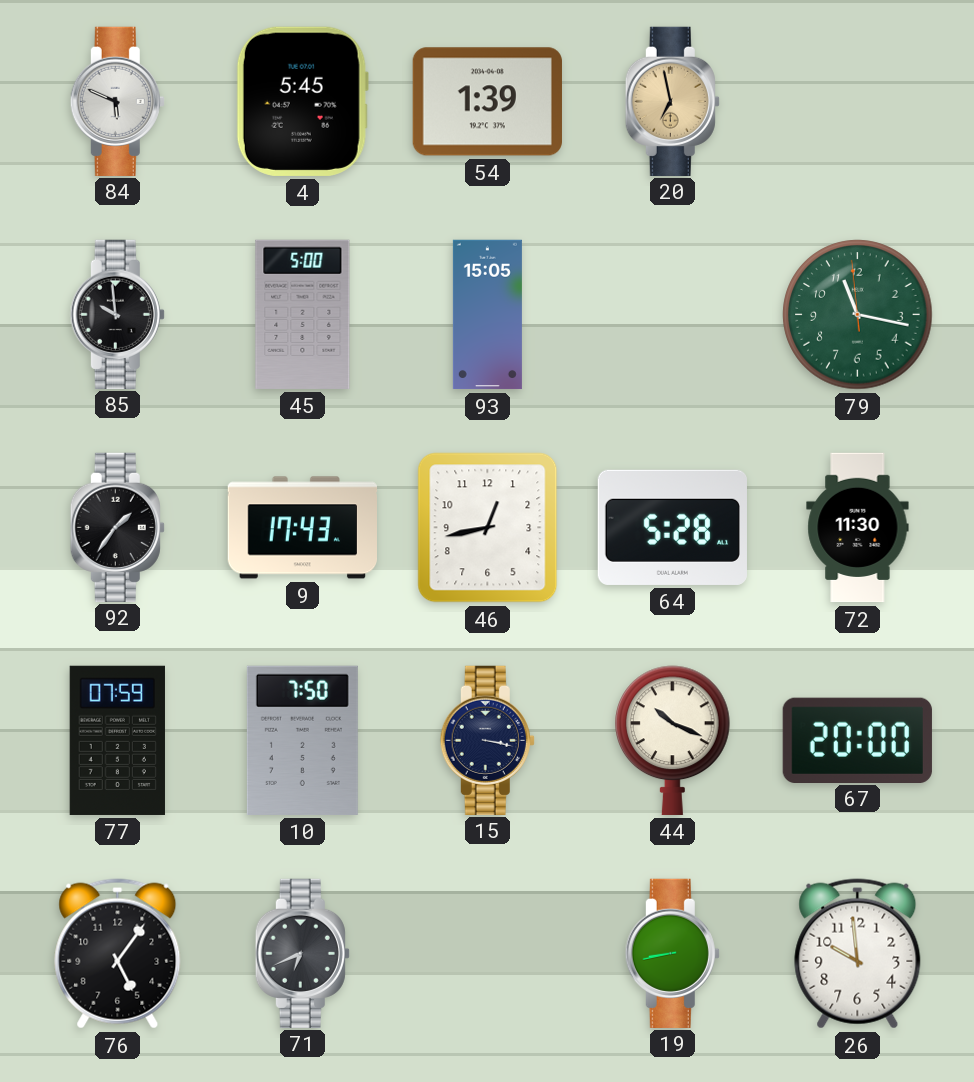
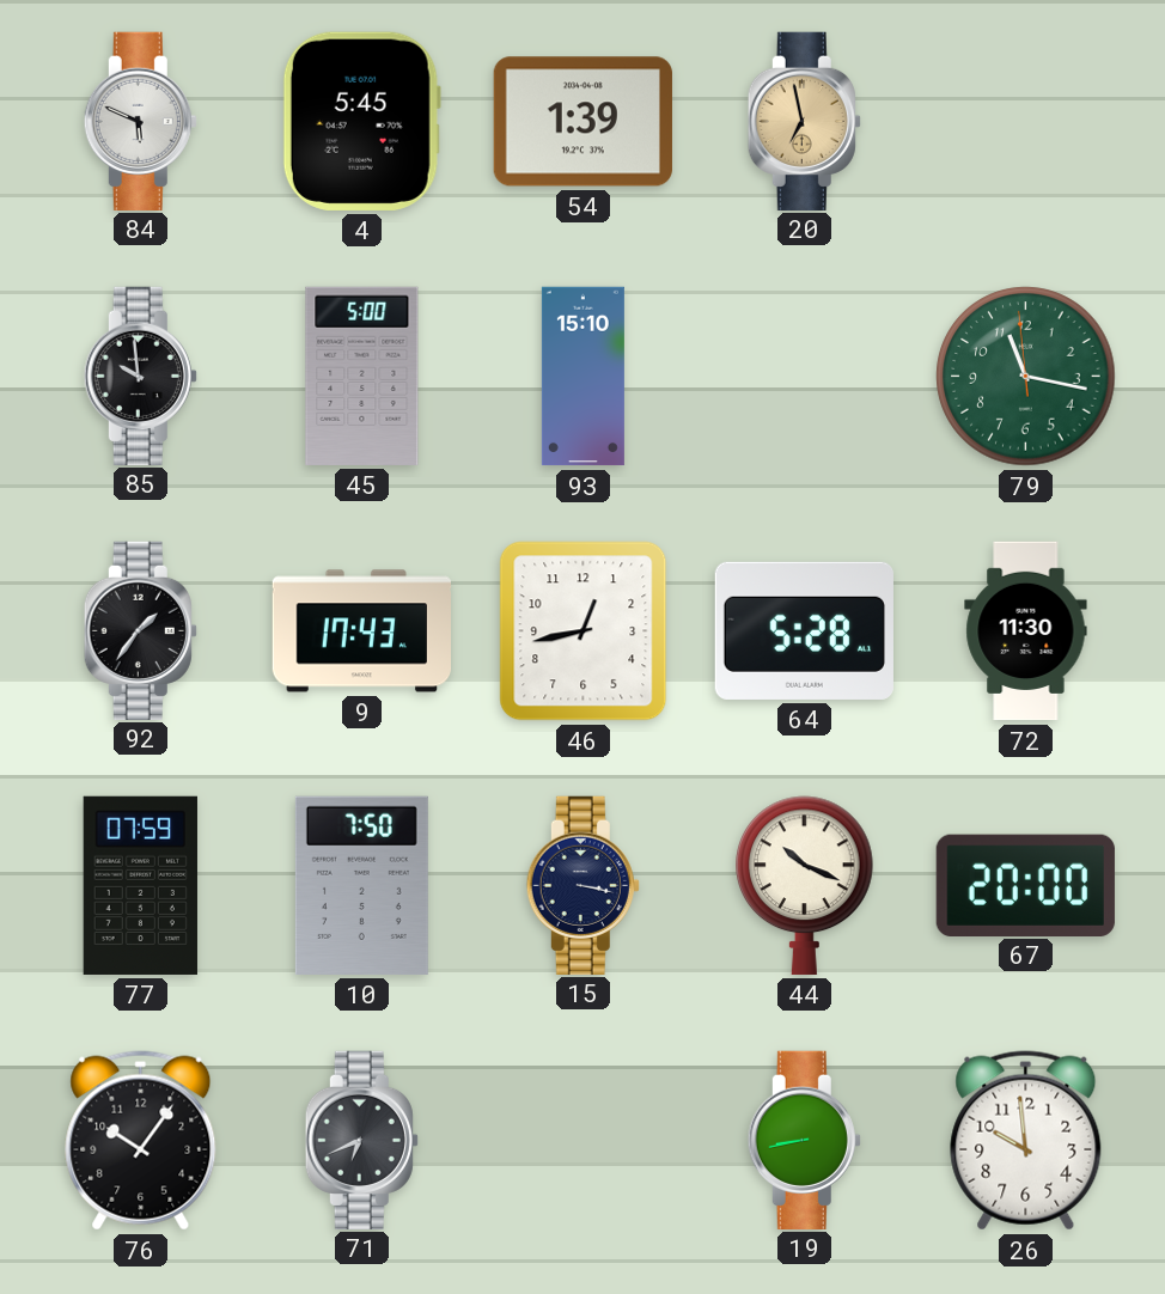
93: 15:05 -> 15:10
76: 5:06 -> 10:06
